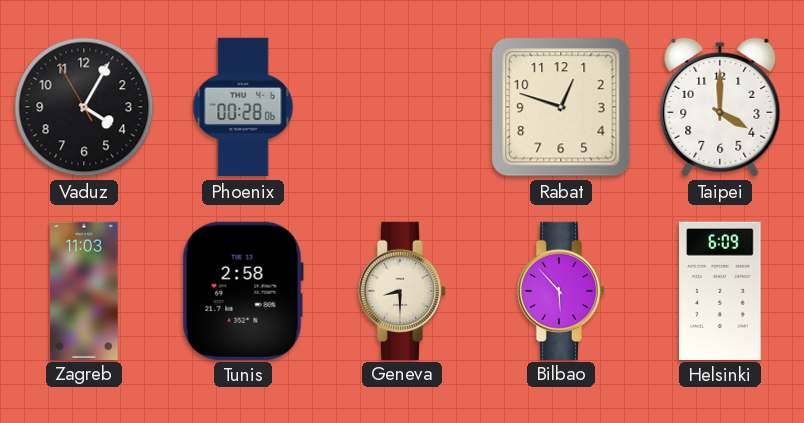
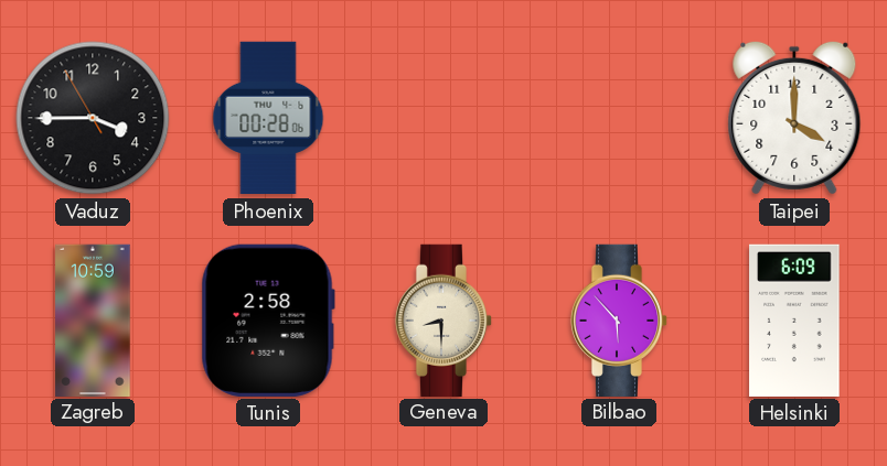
Vaduz: 4:04 -> 3:44
Rabat: 12:48 -> none
Zagreb: 11:03 -> 10:59
